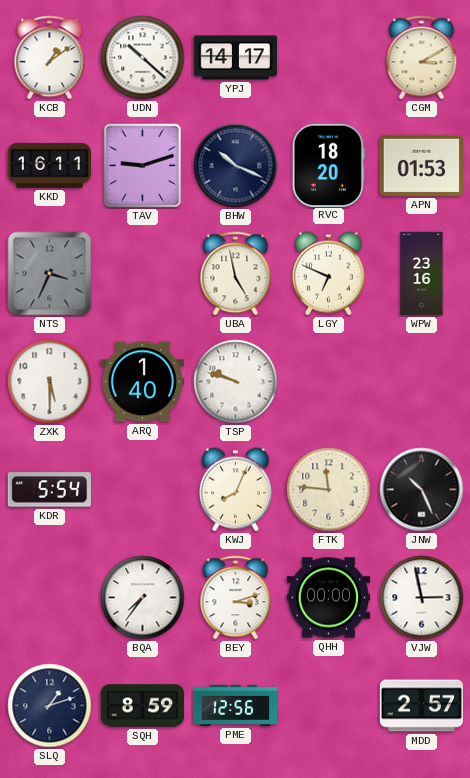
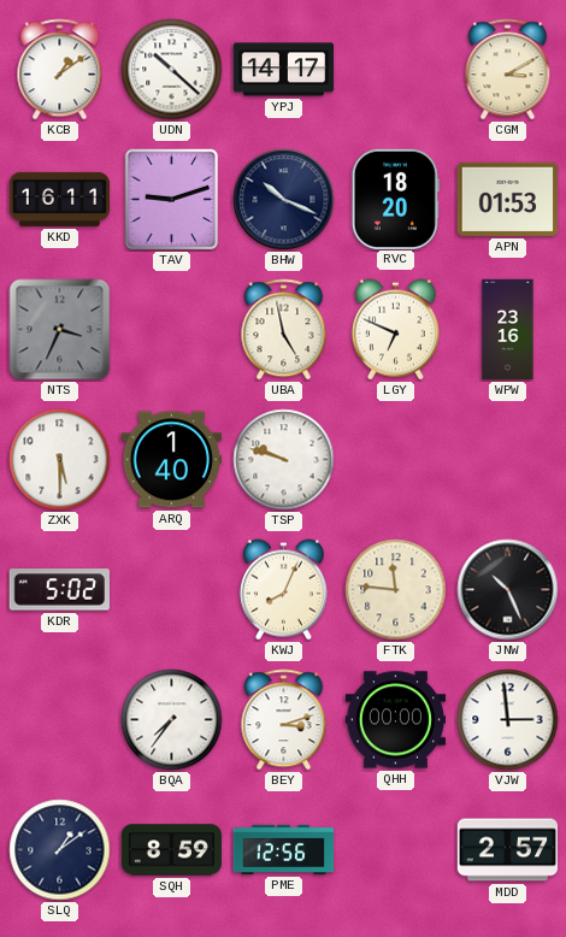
KDR: 5:54 -> 5:02
VJW: 2:58 -> 2:59
SLQ: 1:12 -> 1:09
